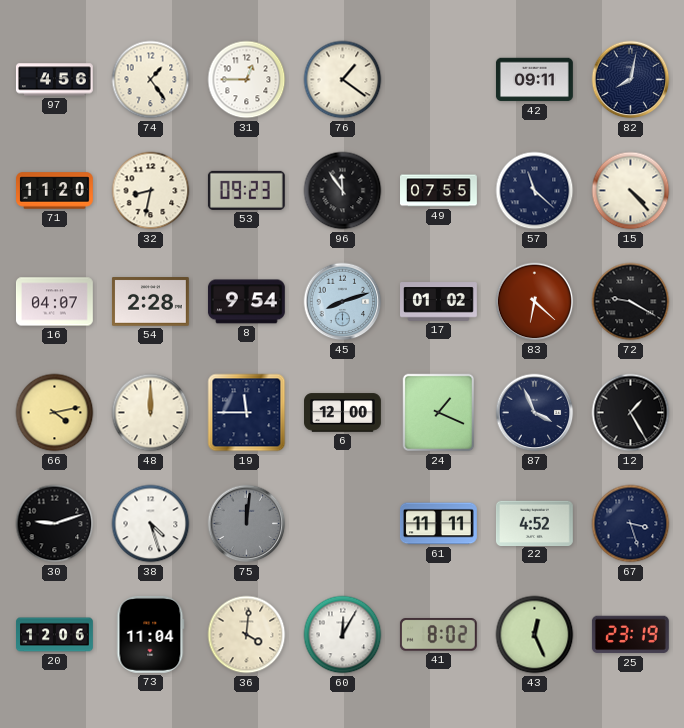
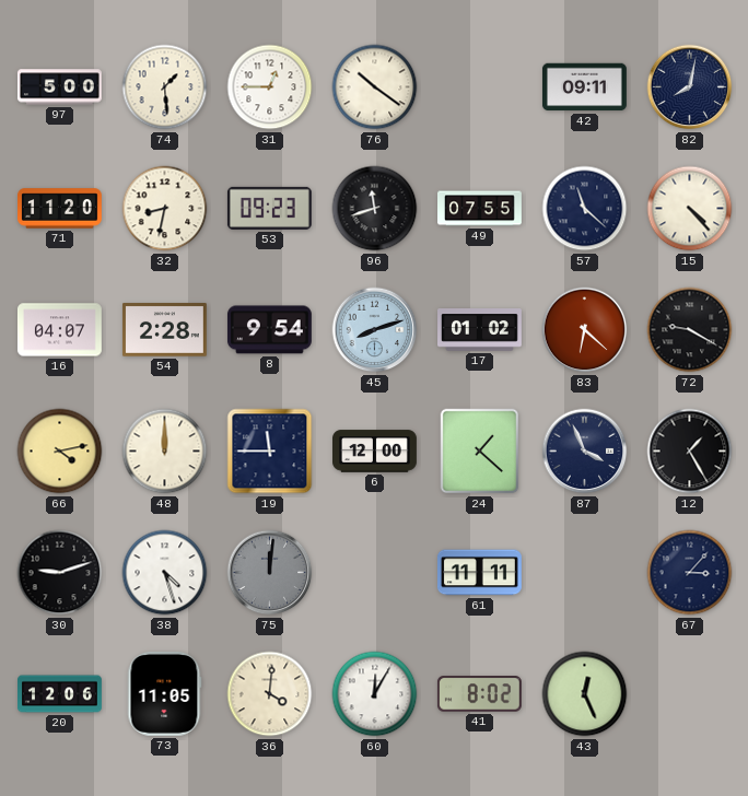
97: 4:56 -> 5:00
74: 1:24 -> 1:29
76: 1:21 -> 10:21
96: 11:54 -> 11:42
24: 1:19 -> 1:22
22: 4:52 -> none
67: 3:27 -> 3:07
73: 11:04 -> 11:05
25: 23:19 -> none
